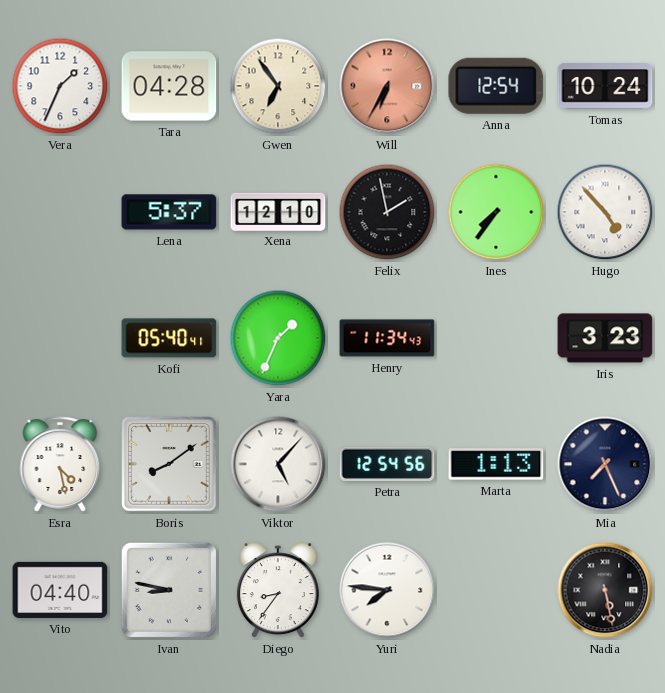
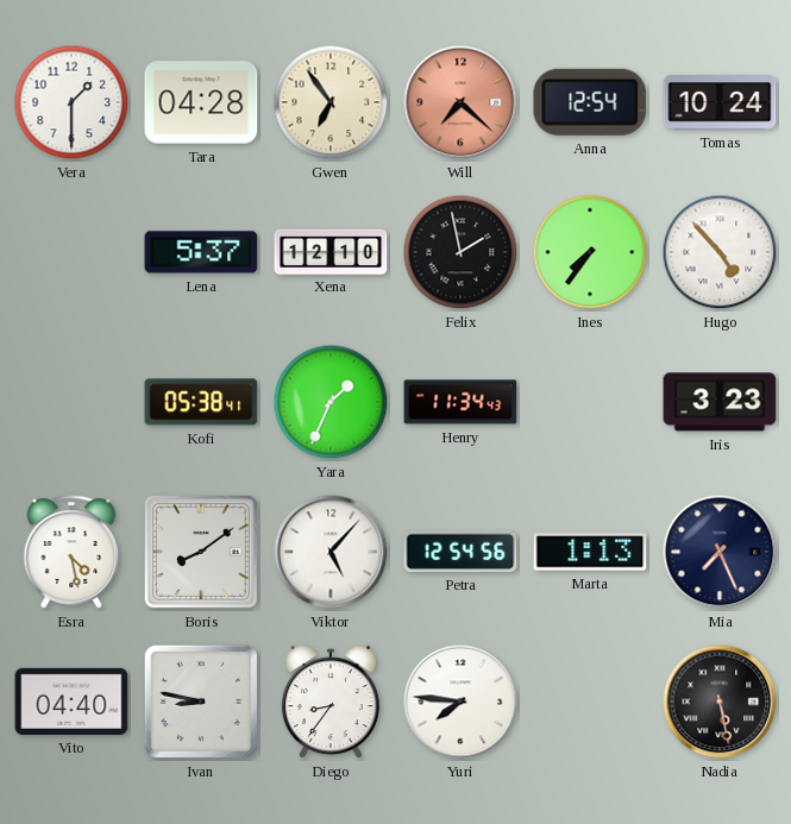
Vera: 1:34 -> 1:30
Will: 6:35 -> 7:22
Kofi: 05:40 -> 05:38
